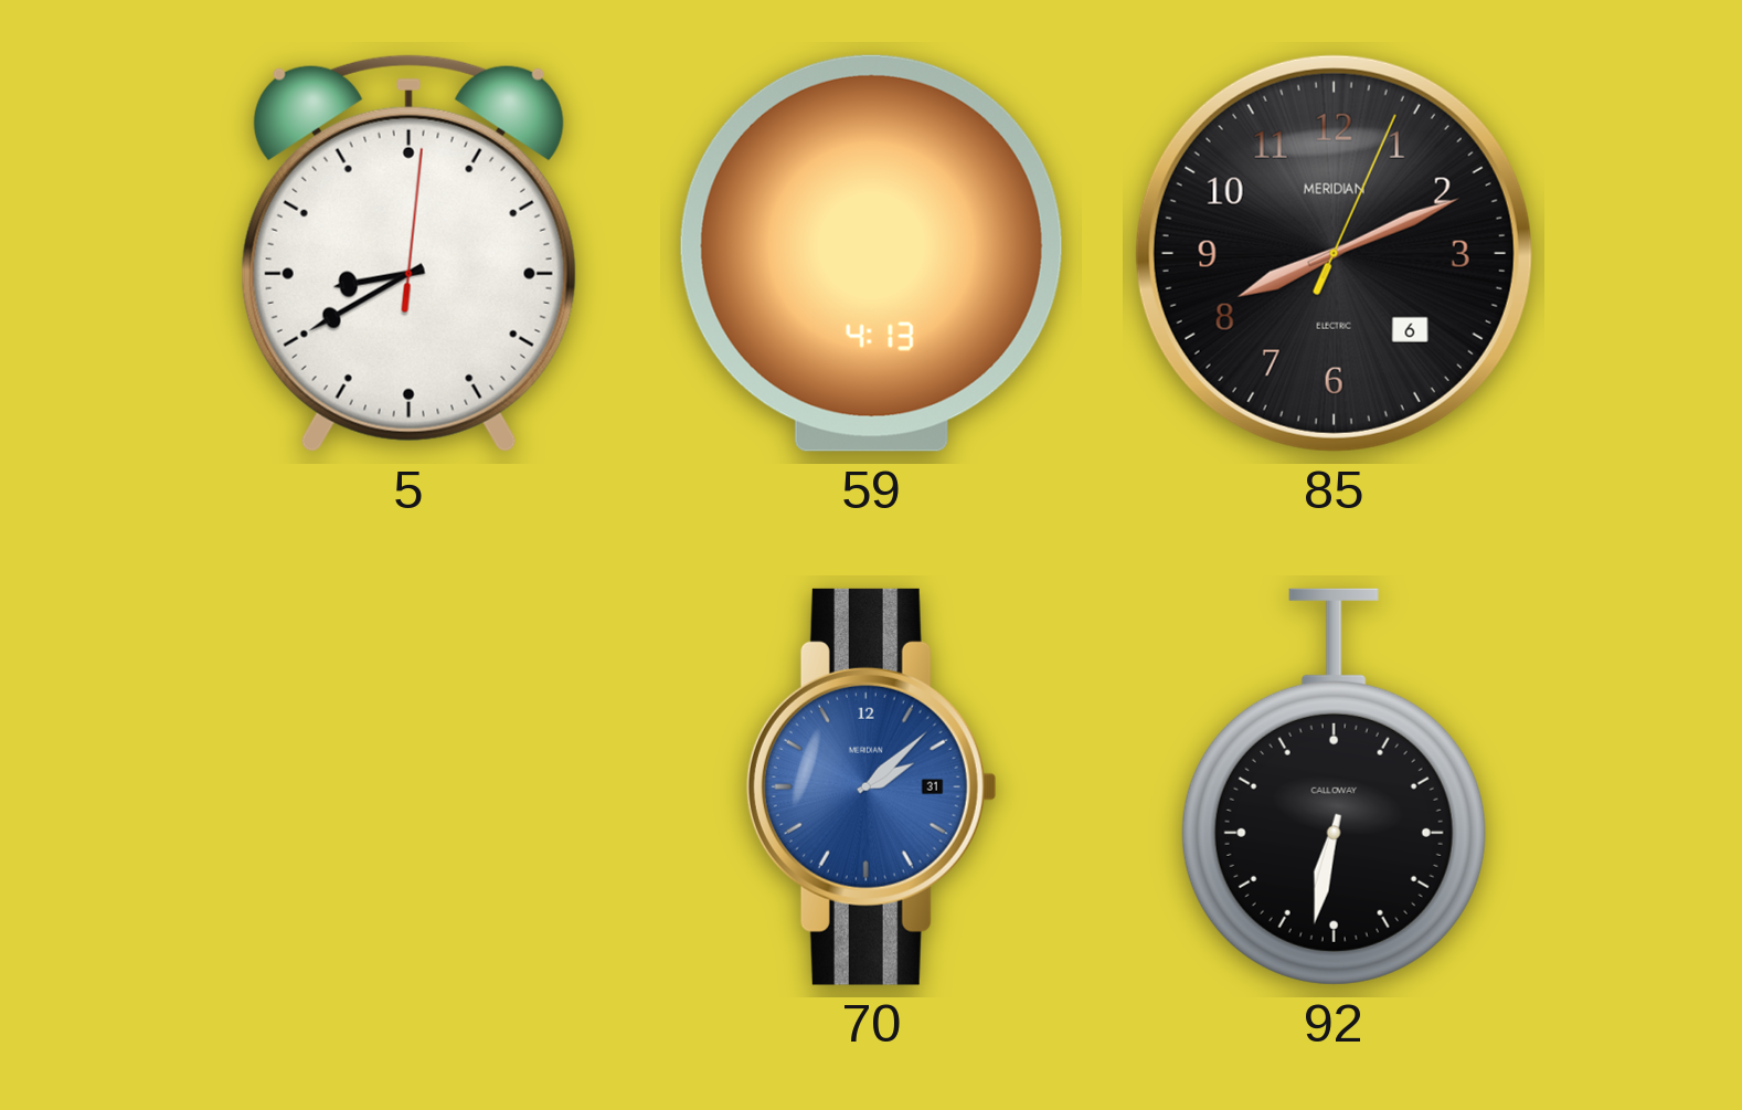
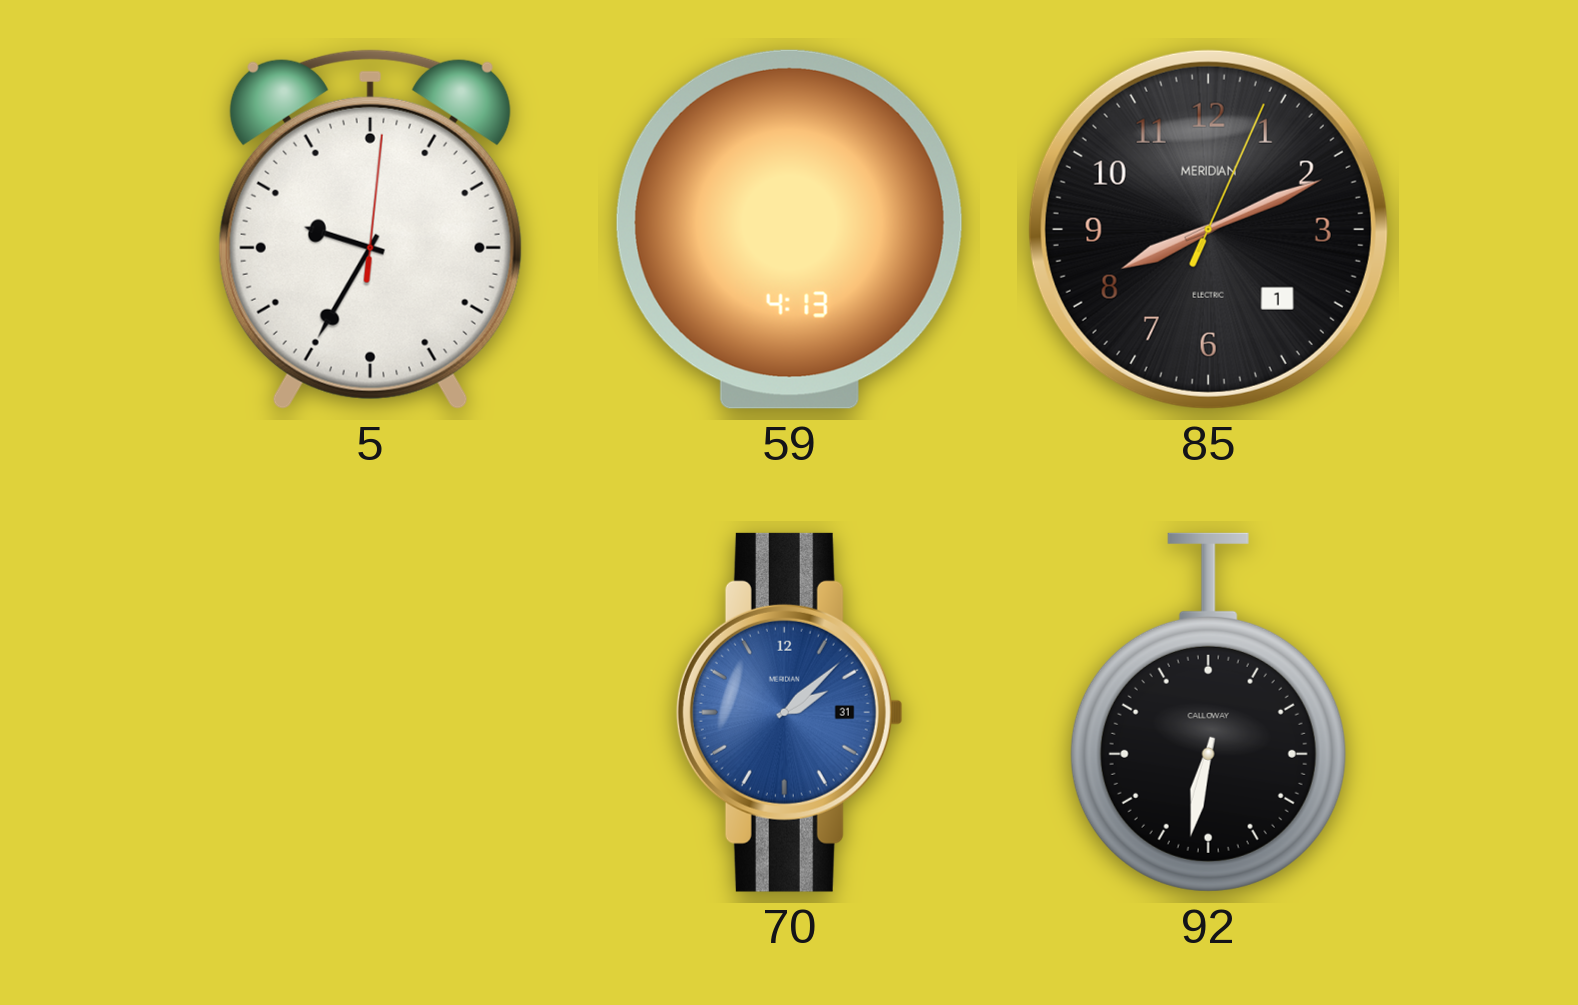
5: 8:40 -> 9:35
85 date: 6 -> 1
